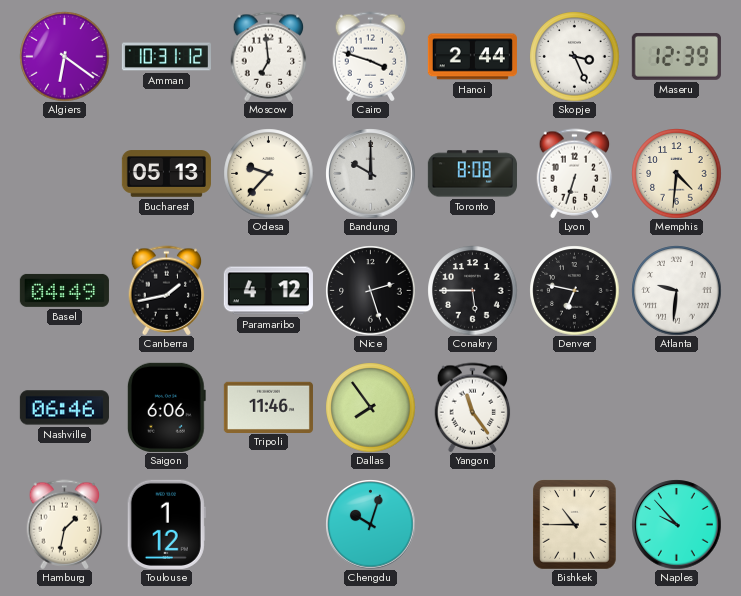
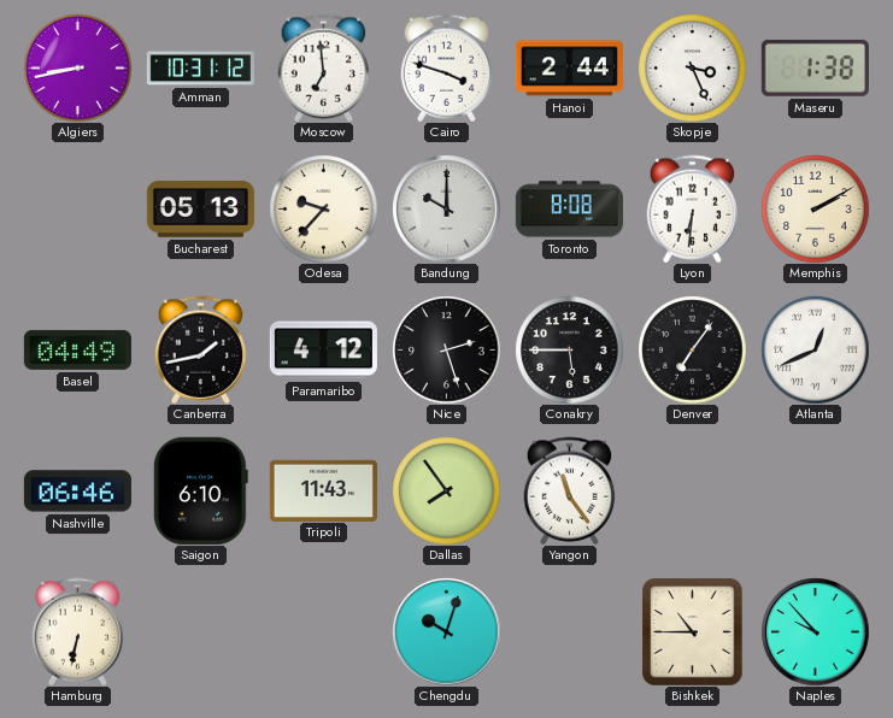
Algiers: 6:21 -> 8:43
Maseru: 12:39 -> 1:38
Lyon: 6:33 -> 6:31
Memphis: 4:31 -> 2:10
Denver: 6:47 -> 7:06
Atlanta: 9:31 -> 12:41
Saigon: 6:06 -> 6:10
Tripoli: 11:46 -> 11:43
Hamburg: 1:32 -> 6:32
Toulouse: 1:12 -> none
